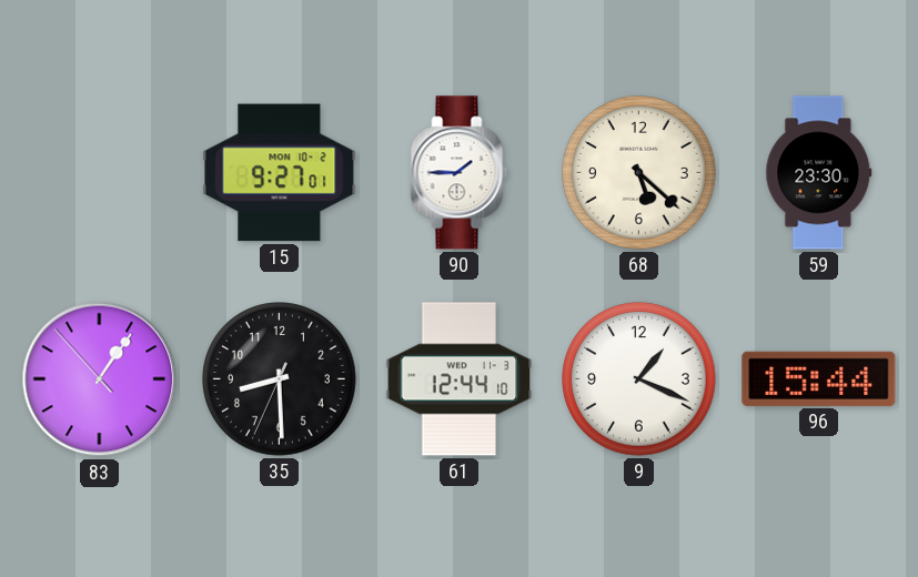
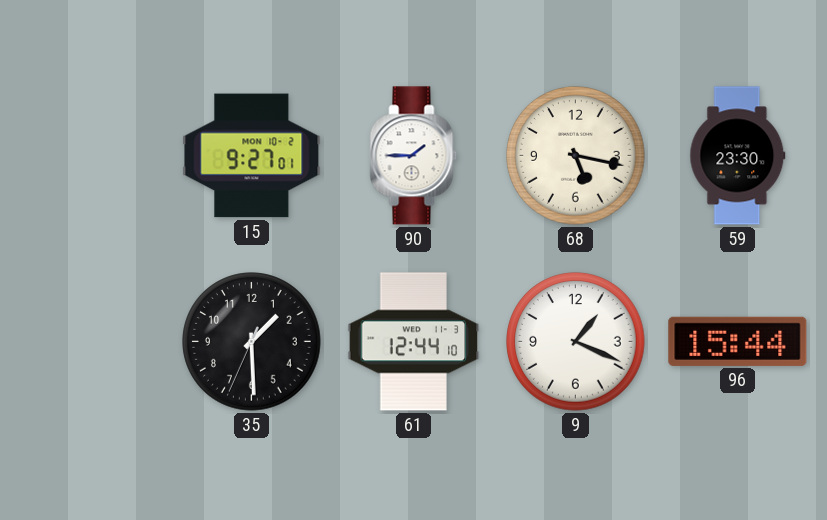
68: 5:22 -> 5:17
83: 1:05 -> none
35: 8:29 -> 1:29
